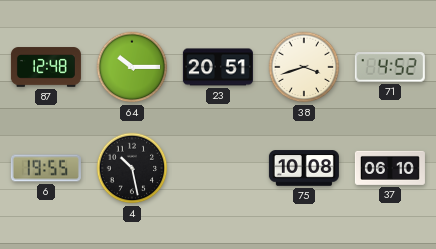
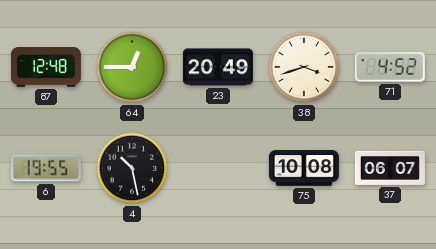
64: 10:15 -> 12:45
23: 20:51 -> 20:49
37: 06:10 -> 06:07
